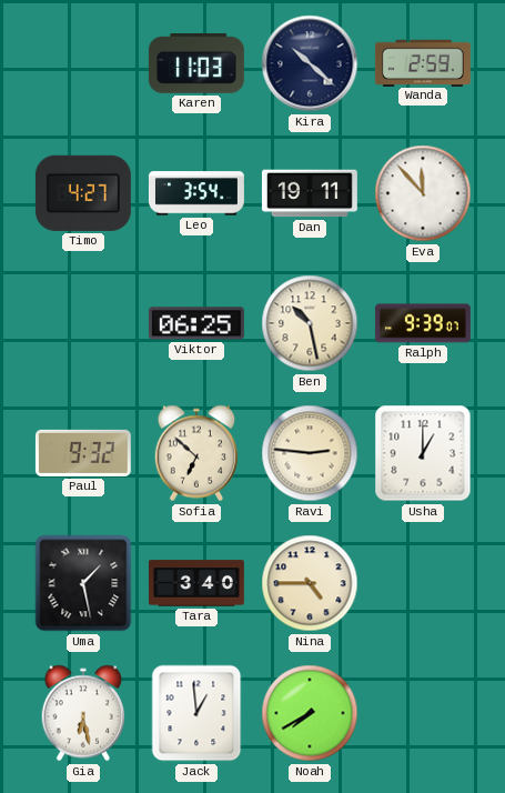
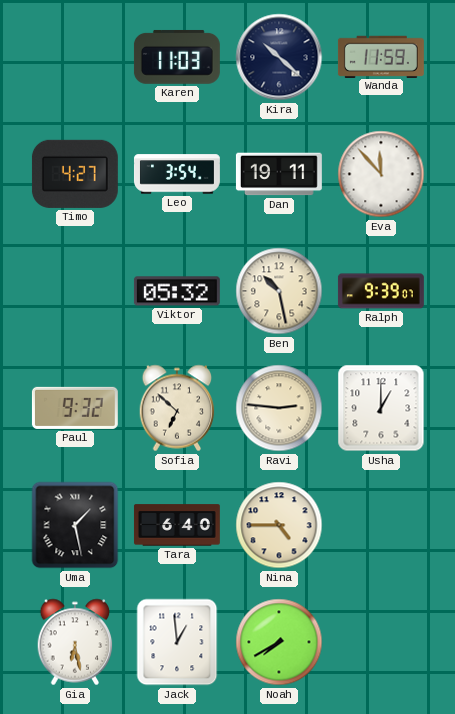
Wanda: 2:59 -> 11:59
Viktor: 06:25 -> 05:32
Tara: 3:40 -> 6:40
